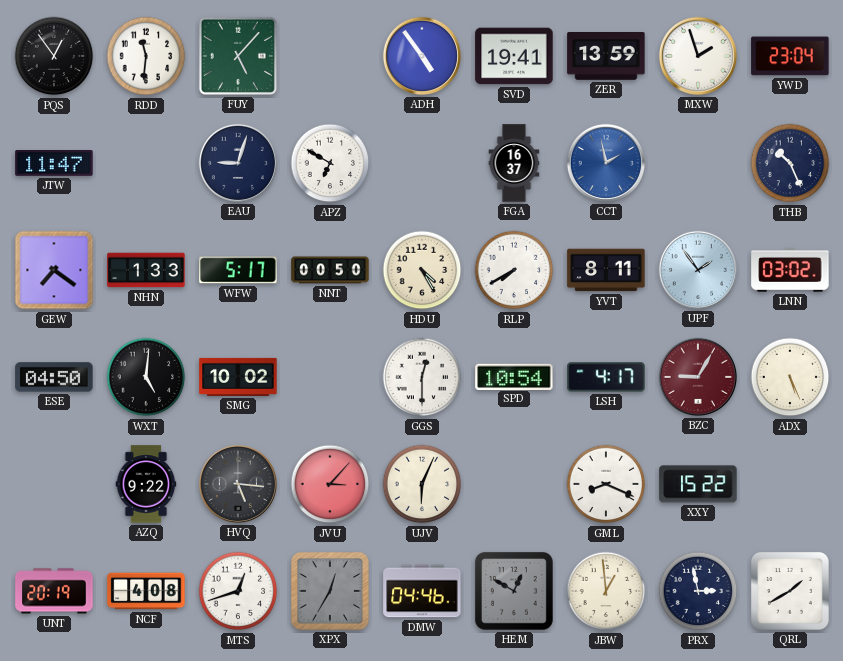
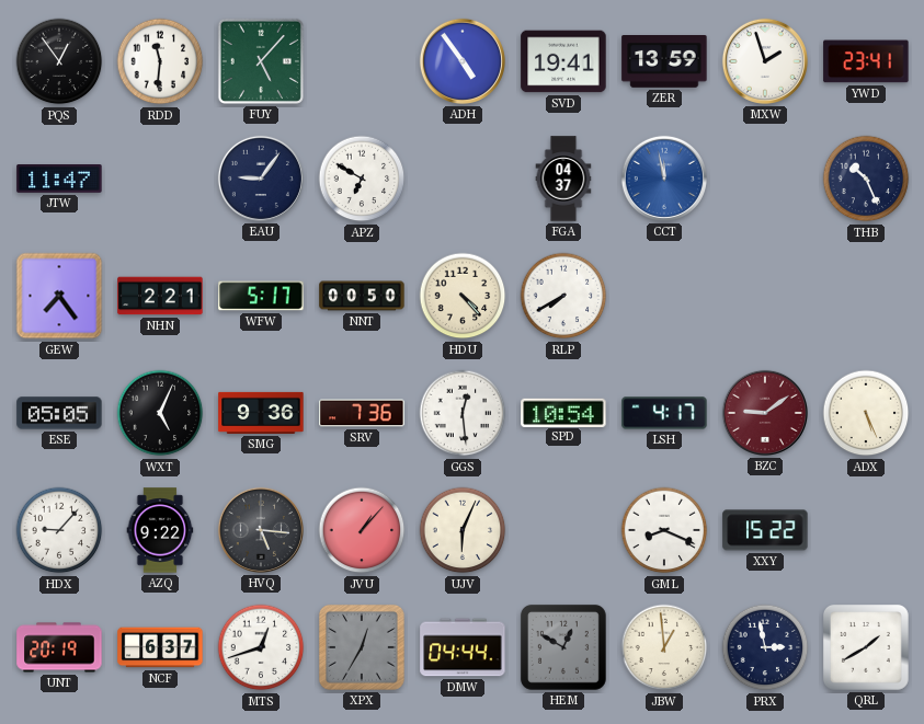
YWD: 23:04 -> 23:41
EAU: 9:03 -> 9:06
FGA: 16:37 -> 04:37
CCT: 1:58 -> 11:58
GEW: 7:21 -> 7:24
NHN: 1:33 -> 2:21
HDU: 4:25 -> 4:23
YVT: 8:11 -> none
UPF: 1:54 -> none
LNN: 03:02 -> none
ESE: 04:50 -> 05:05
WXT: 5:01 -> 5:04
SMG: 10:02 -> 9:36
SRV: none -> 7:36
GGS: 12:30 -> 12:29
BZC: 9:05 -> 9:09
HDX: none -> 9:07
JVU: 3:07 -> 1:07
NCF: 4:08 -> 6:37
DMW: 04:46 -> 04:44
